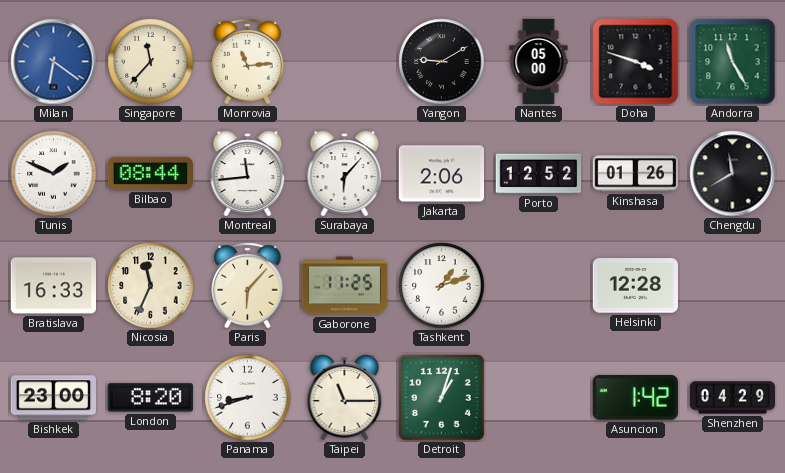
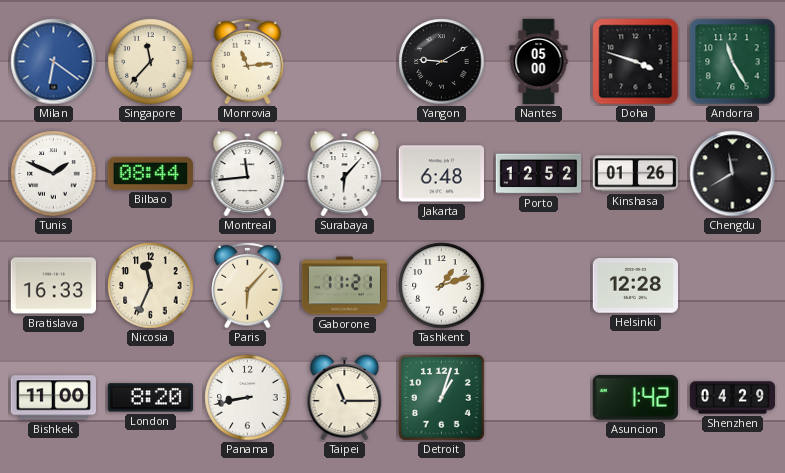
Jakarta: 2:06 -> 6:48
Gaborone: 11:25 -> 11:21
Bishkek: 23:00 -> 11:00
Panama: 8:42 -> 8:43
